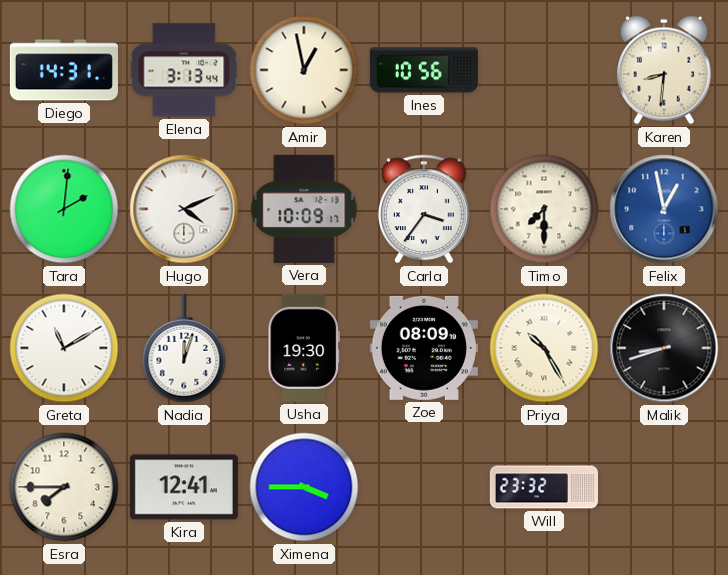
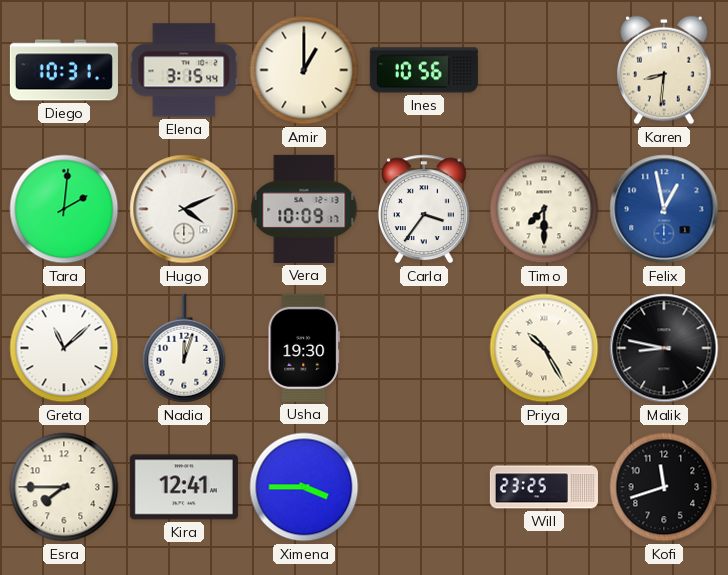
Diego: 14:31 -> 10:31
Elena: 3:13 -> 3:15
Amir: 12:58 -> 1:00
Greta: 11:10 -> 11:08
Zoe: 08:09 -> none
Malik: 8:42 -> 8:47
Will: 23:32 -> 23:25
Kofi: none -> 11:42
